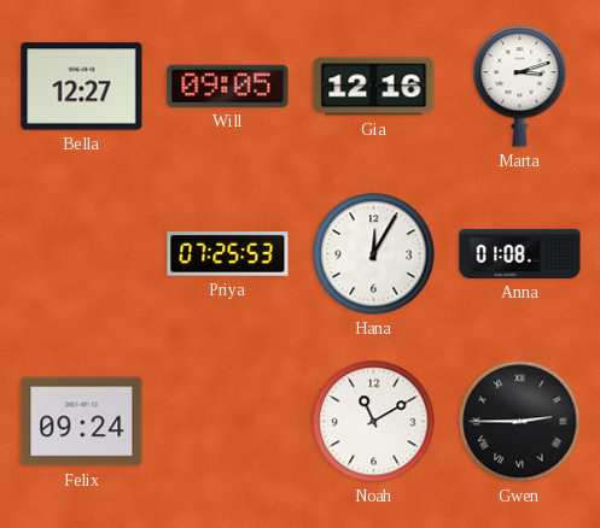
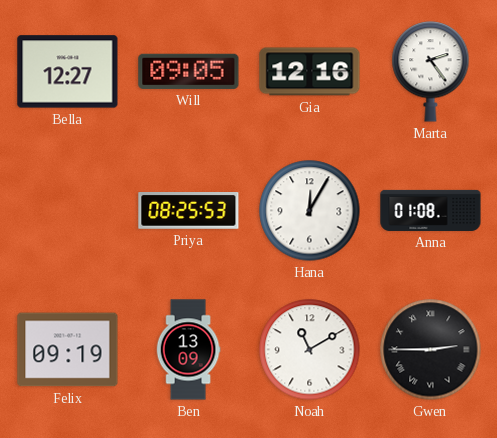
Marta: 3:12 -> 2:24
Priya: 07:25 -> 08:25
Felix: 09:24 -> 09:19
Ben: none -> 13:09
